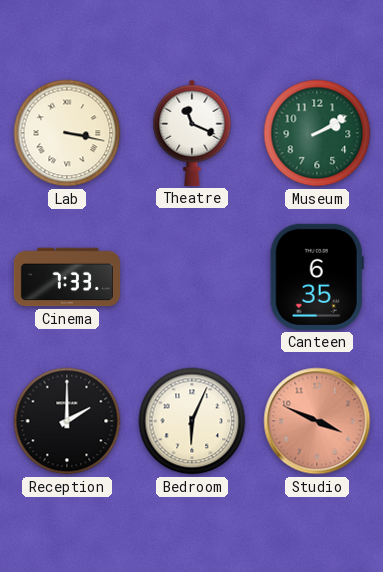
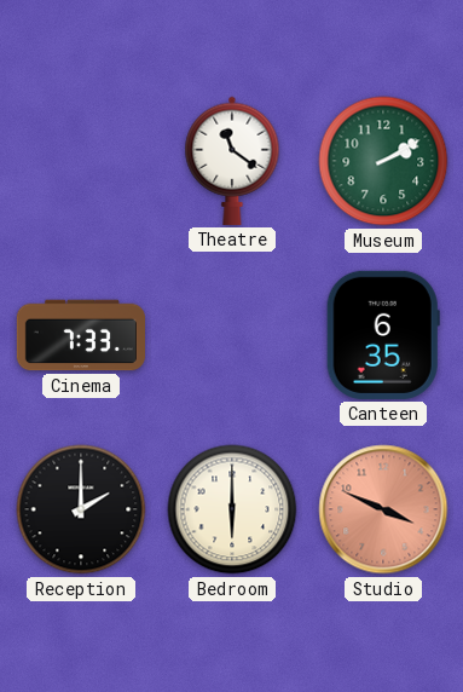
Lab: 3:17 -> none
Theatre: 11:19 -> 11:21
Bedroom: 6:04 -> 6:00
